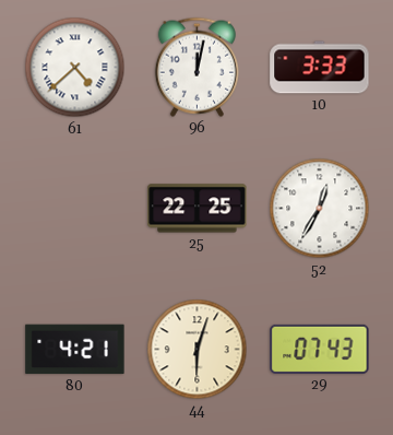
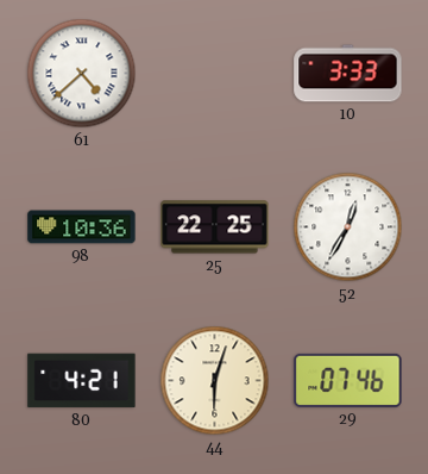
96: 12:02 -> none
98: none -> 10:36
29: 07:43 -> 07:46
